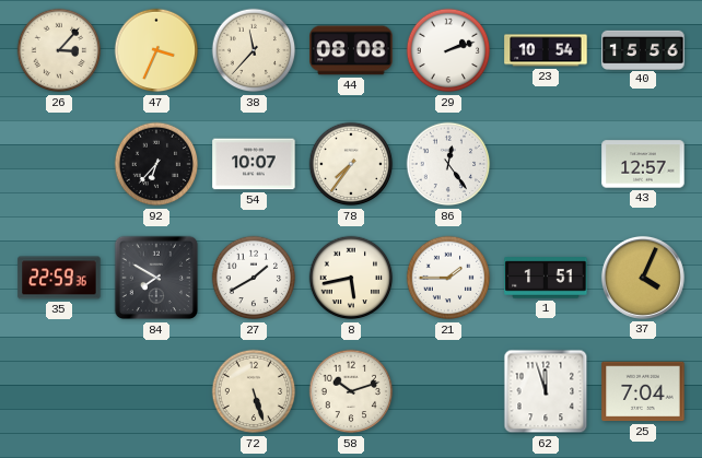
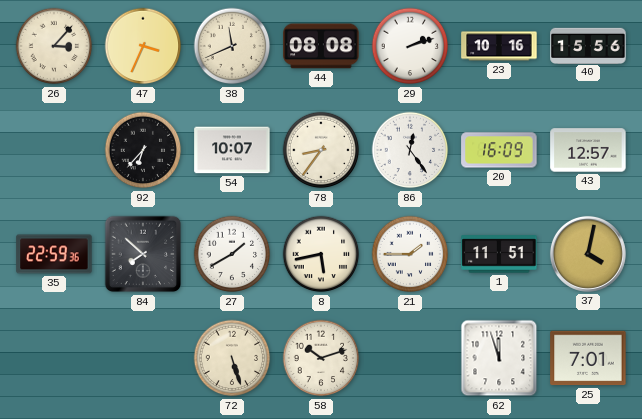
38: 11:37 -> 11:41
23: 10:54 -> 10:16
78: 7:36 -> 8:36
20: none -> 16:09
84: 7:50 -> 7:52
1: 1:51 -> 11:51
37: 4:04 -> 4:02
25: 7:04 -> 7:01
